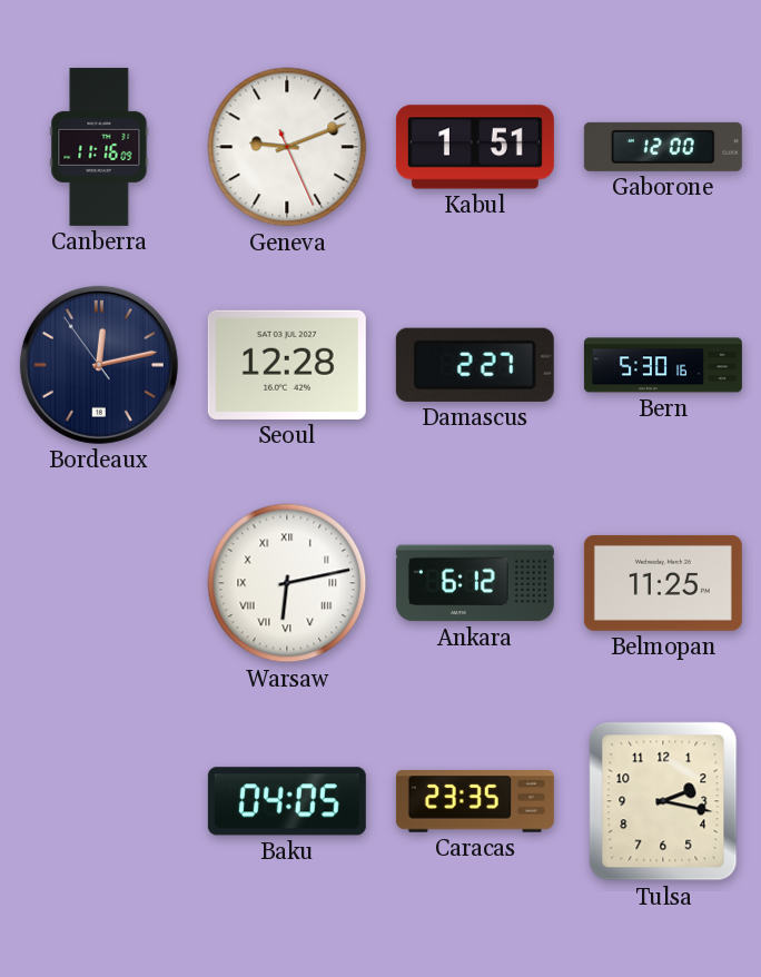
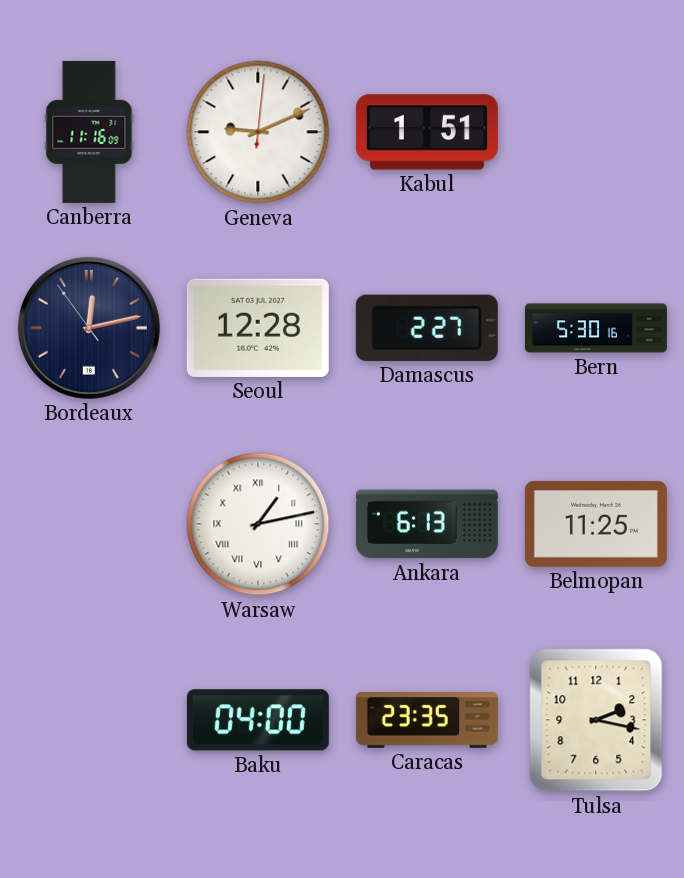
Geneva: 9:11:26 -> 9:11:01
Gaborone: 12:00 -> none
Warsaw: 6:13 -> 1:13
Ankara: 6:12 -> 6:13
Baku: 04:05 -> 04:00
